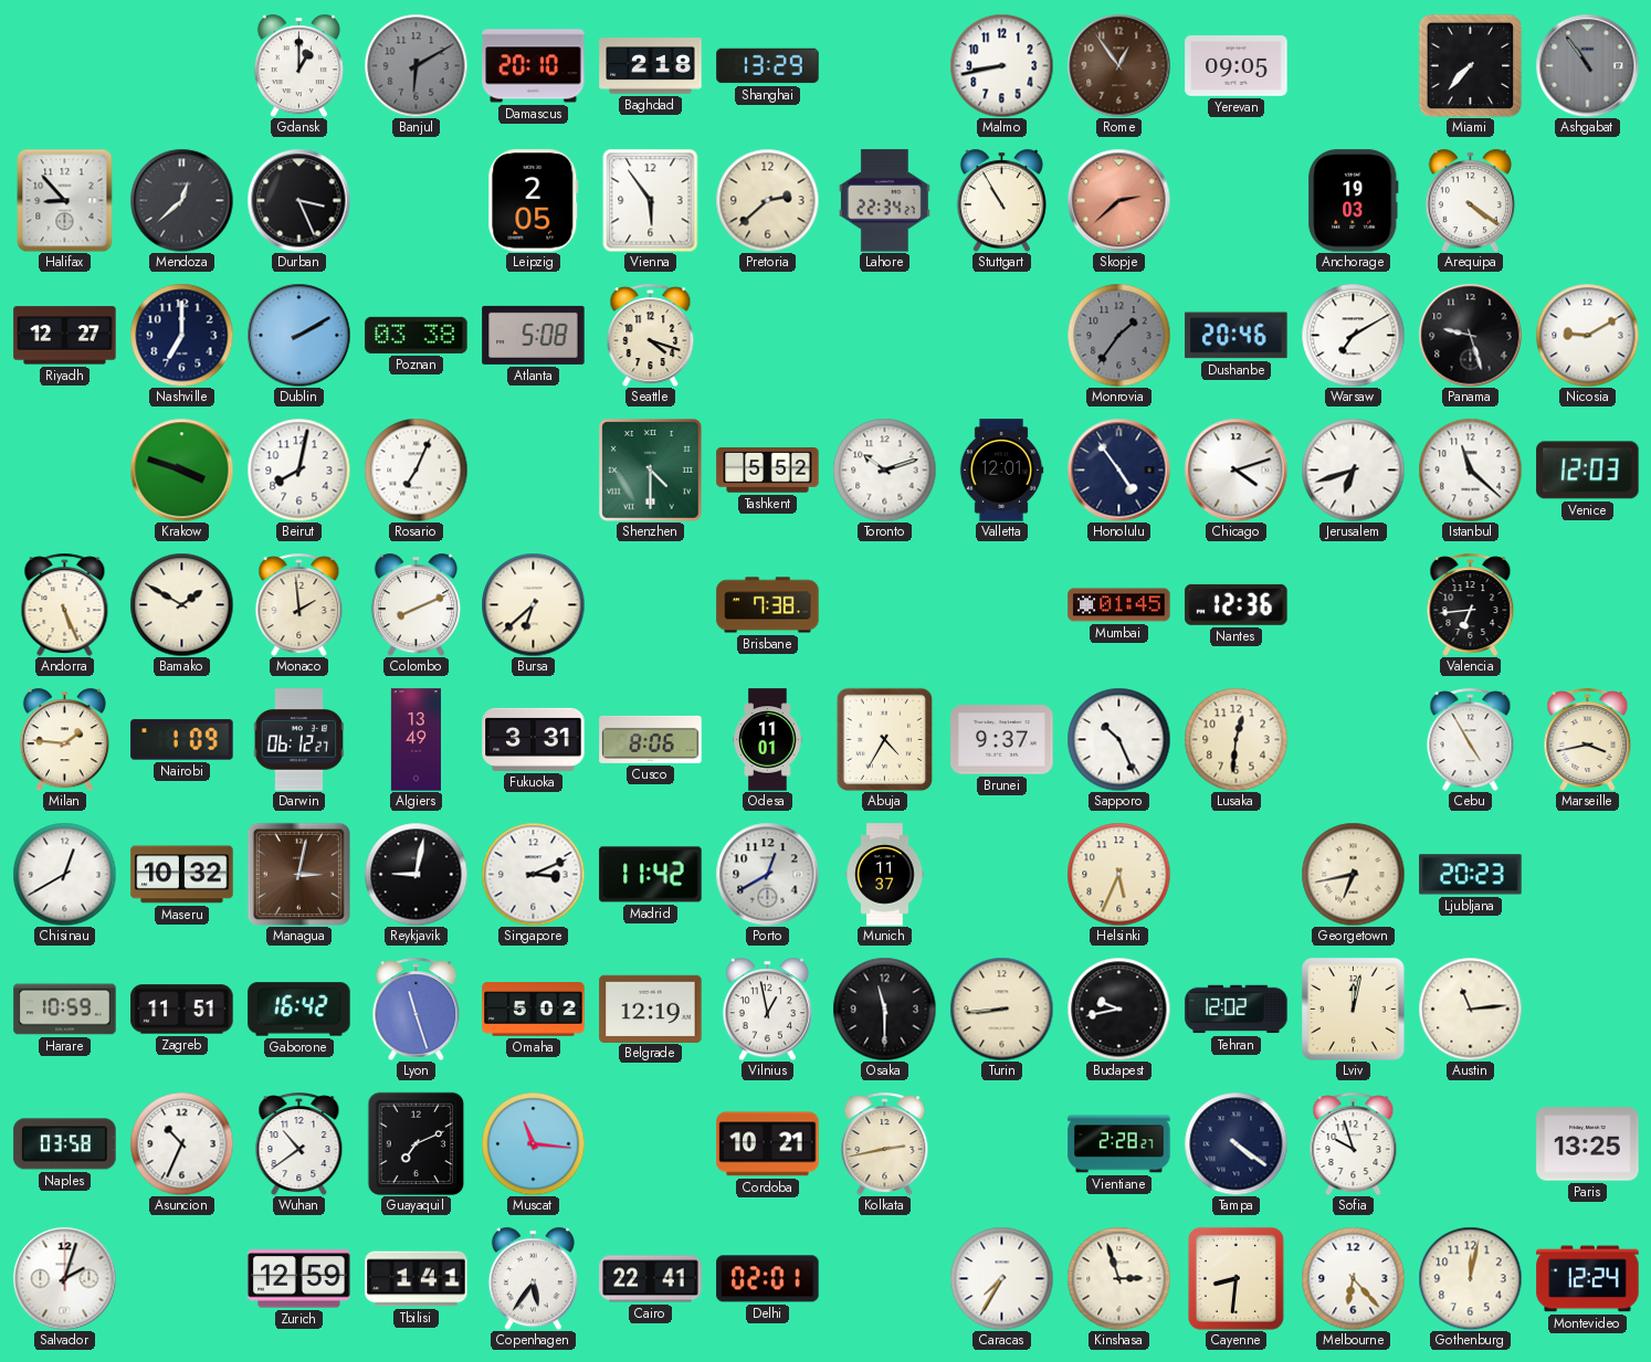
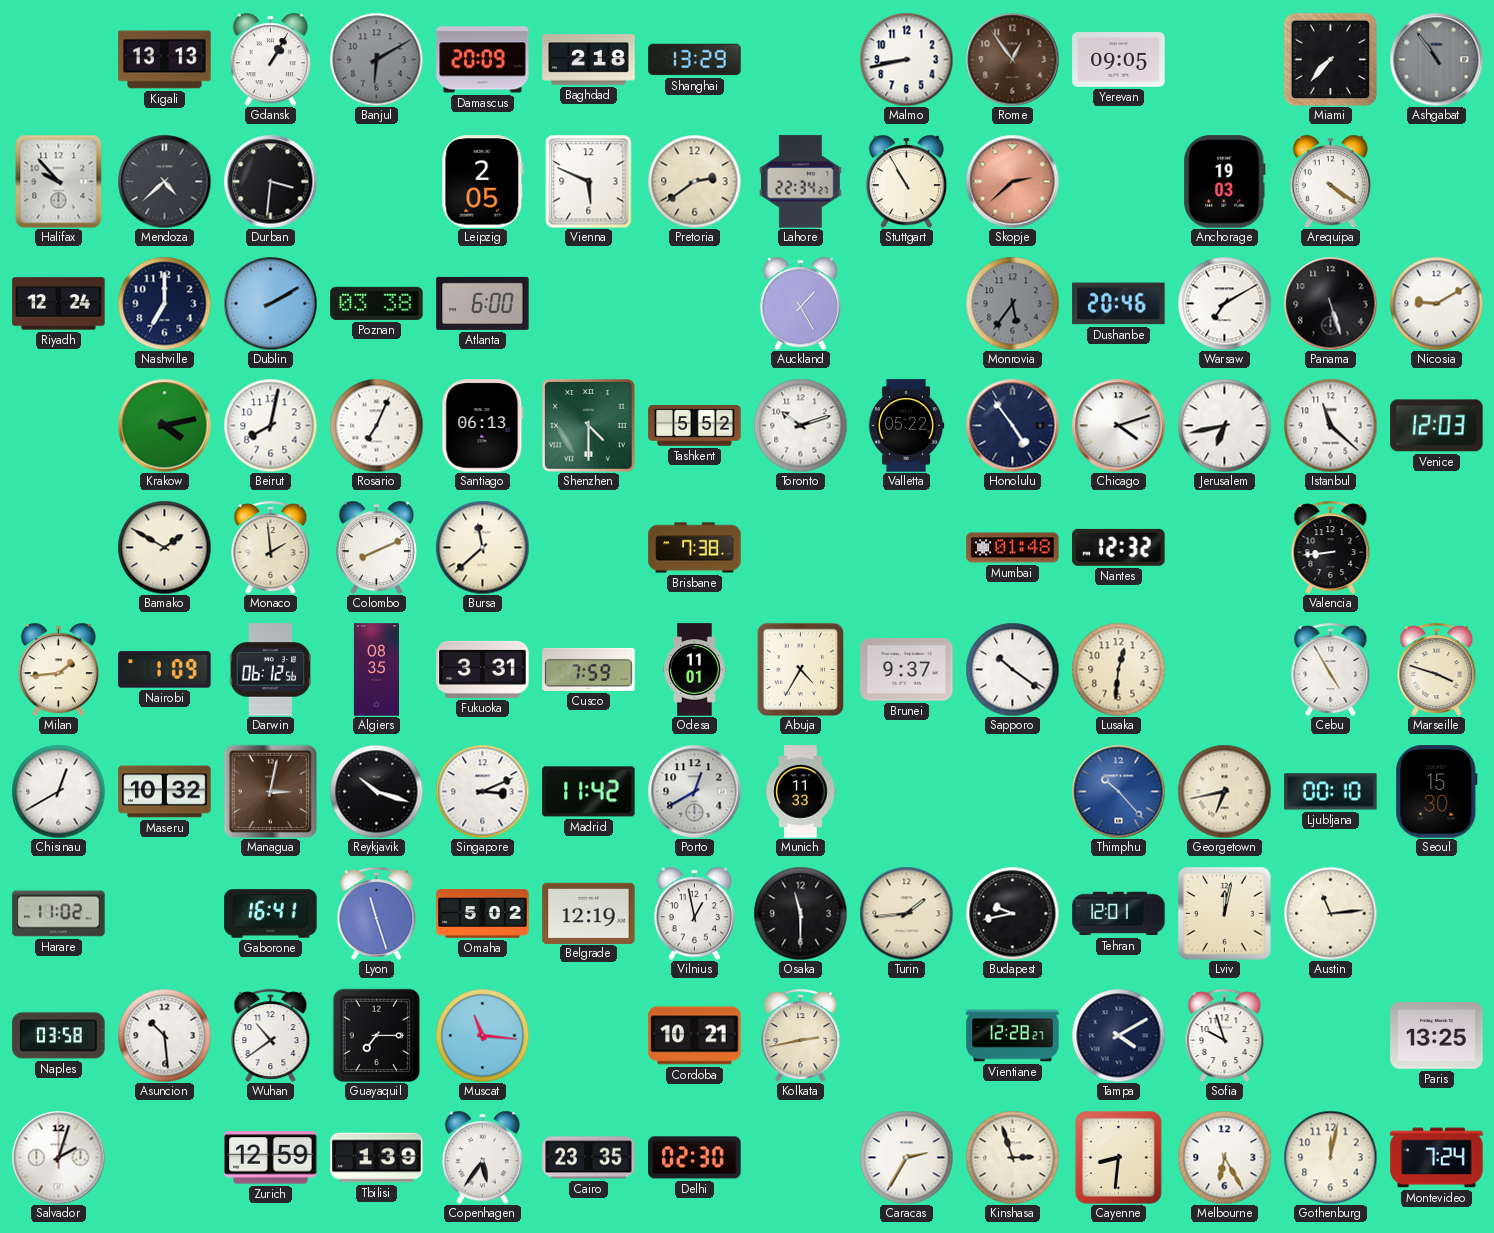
Kigali: none -> 13:13
Gdansk: 1:00 -> 1:05
Damascus: 20:10 -> 20:09
Halifax: 8:53 -> 9:53
Mendoza: 12:38 -> 4:38
Durban: 3:26 -> 3:31
Vienna: 5:54 -> 5:49
Pretoria: 2:38 -> 2:39
Riyadh: 12:27 -> 12:24
Atlanta: 5:08 -> 6:00
Seattle: 4:18 -> none
Auckland: none -> 1:25
Monrovia: 1:36 -> 5:36
Panama: 9:27 -> 5:27
Krakow: 3:48 -> 4:13
Santiago: none -> 06:13
Valletta: 12:01 -> 05:22
Jerusalem: 6:42 -> 6:43
Andorra: 5:26 -> none
Bursa: 6:38 -> 11:38
Mumbai: 01:45 -> 01:48
Nantes: 12:36 -> 12:32
Valencia: 6:44 -> 8:44
Milan: 1:46 -> 1:44
Darwin: 06:12:27 -> 06:12:56
Algiers: 13:49 -> 08:35
Cusco: 8:06 -> 7:59
Sapporo: 10:26 -> 10:21
Marseille: 3:43 -> 3:48
Reykjavik: 9:02 -> 10:18
Munich: 11:37 -> 11:33
Helsinki: 5:34 -> none
Thimphu: none -> 10:23
Ljubljana: 20:23 -> 00:10
Seoul: none -> 15:30
Harare: 10:59 -> 11:02
Zagreb: 11:51 -> none
Gaborone: 16:42 -> 16:41
Turin: 8:44 -> 1:44
Tehran: 12:02 -> 12:01
Asuncion: 10:34 -> 10:29
Guayaquil: 7:11 -> 7:15
Vientiane: 2:28 -> 12:28
Tampa: 4:21 -> 4:10
Tbilisi: 1:41 -> 1:39
Cairo: 22:41 -> 23:35
Delhi: 02:01 -> 02:30
Caracas: 7:35 -> 2:35
Melbourne: 6:23 -> 6:25
Montevideo: 12:24 -> 7:24
